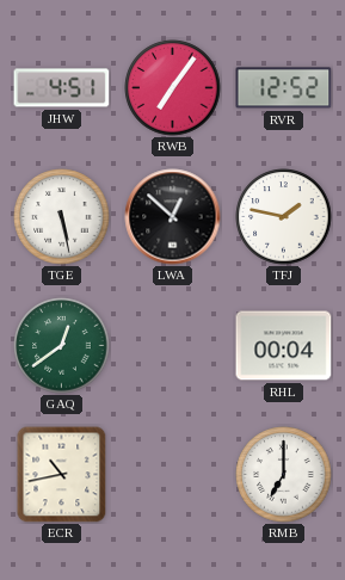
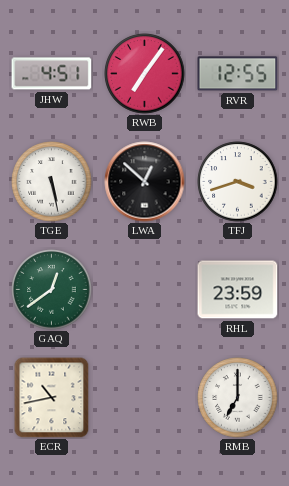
RVR: 12:52 -> 12:55
TFJ: 1:47 -> 3:42
RHL: 00:04 -> 23:59
